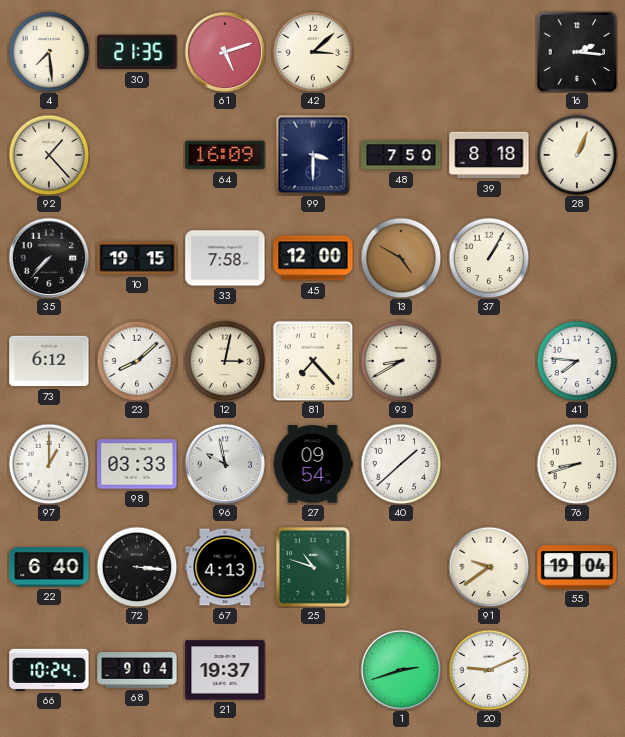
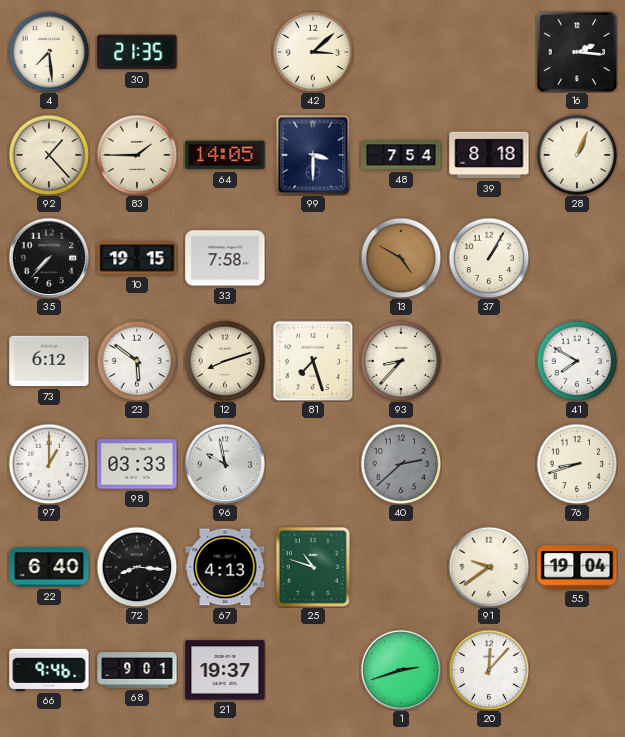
61: 5:12 -> none
83: none -> 1:45
64: 16:09 -> 14:05
48: 7:50 -> 7:54
45: 12:00 -> none
23: 8:08 -> 5:51
12: 3:02 -> 8:12
81: 7:23 -> 7:27
93: 8:40 -> 8:37
41: 7:46 -> 7:50
27: 09:54 -> none
40: 1:38 -> 2:38
40 dial: white -> grey
72: 3:16 -> 8:16
66: 10:24 -> 9:46
68: 9:04 -> 9:01
20: 9:11 -> 12:07
